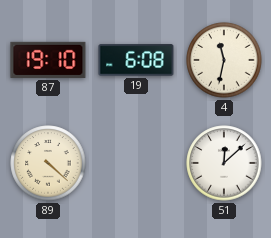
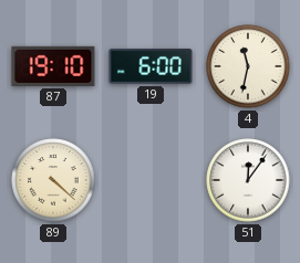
19: 6:08 -> 6:00
51: 12:08 -> 12:06
